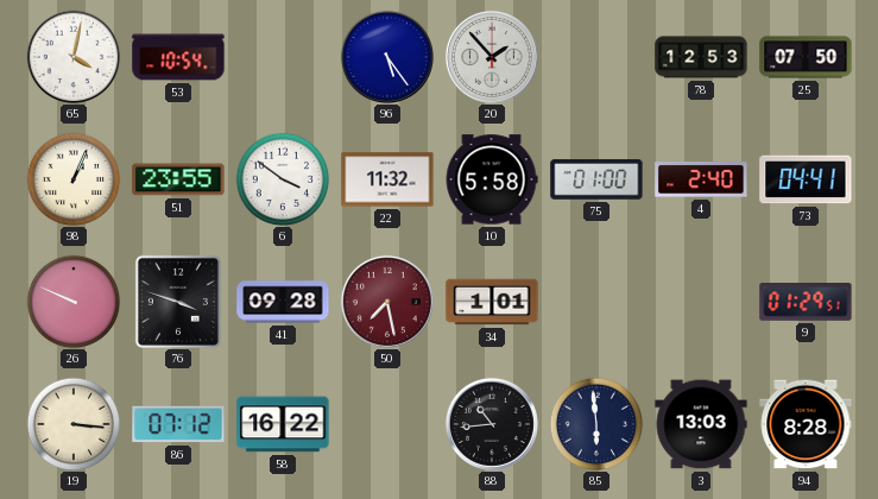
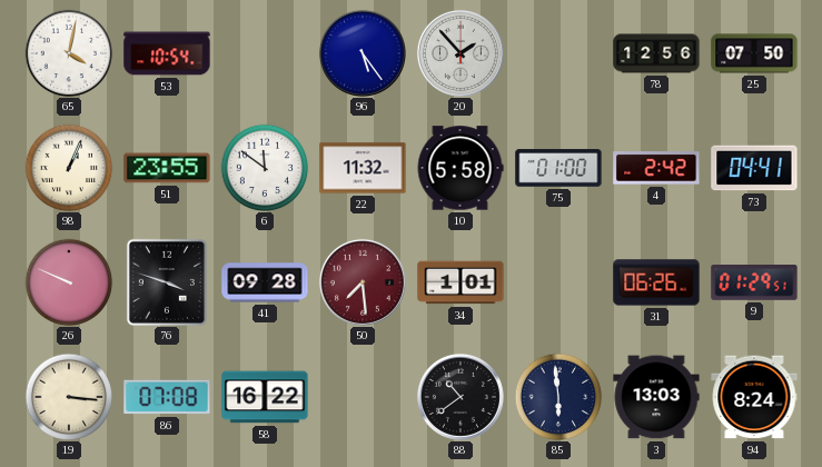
78: 12:53 -> 12:56
6: 3:51 -> 11:51
4: 2:40 -> 2:42
50: 7:28 -> 7:29
31: none -> 06:26
86: 07:12 -> 07:08
88: 10:44 -> 10:39
94: 8:28 -> 8:24
